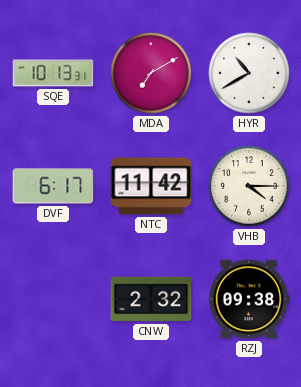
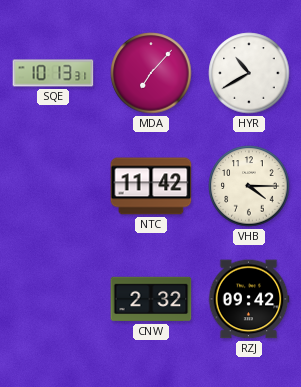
MDA: 7:10 -> 7:07
DVF: 6:17 -> none
RZJ: 09:38 -> 09:42
